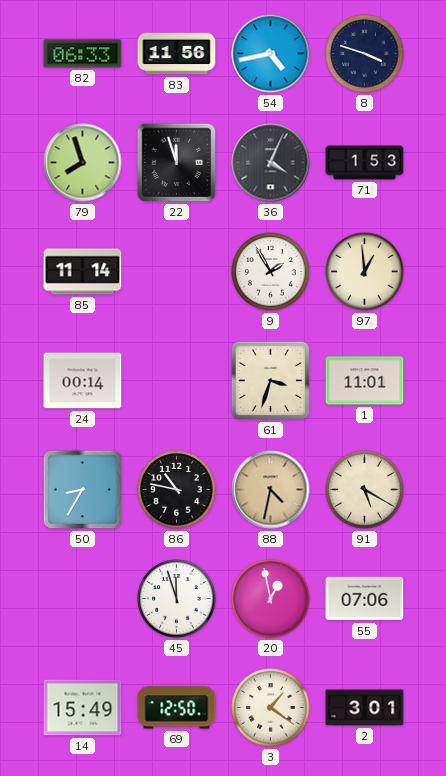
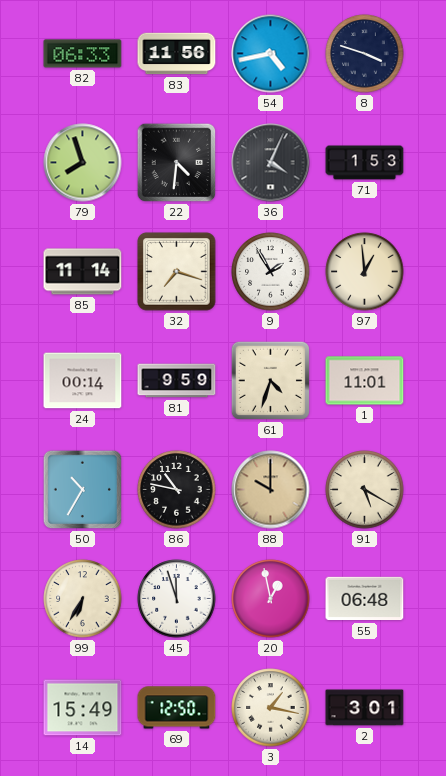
22: 11:57 -> 4:31
32: none -> 7:18
81: none -> 9:59
61: 3:33 -> 4:33
50: 8:35 -> 10:35
88: 4:32 -> 10:00
99: none -> 6:35
55: 07:06 -> 06:48
3: 1:21 -> 1:17
